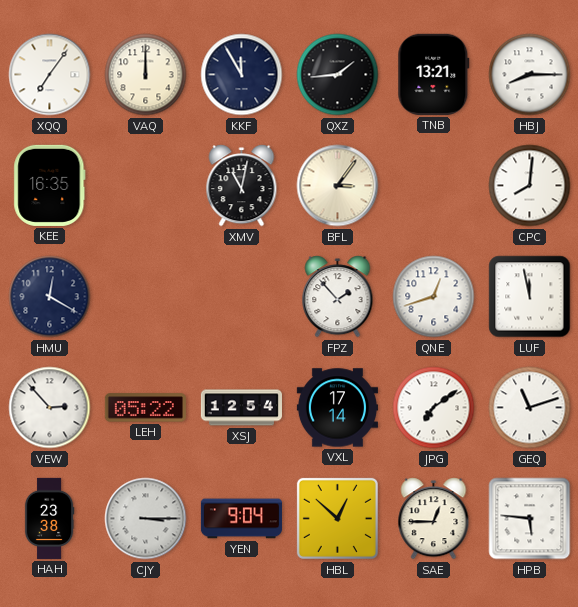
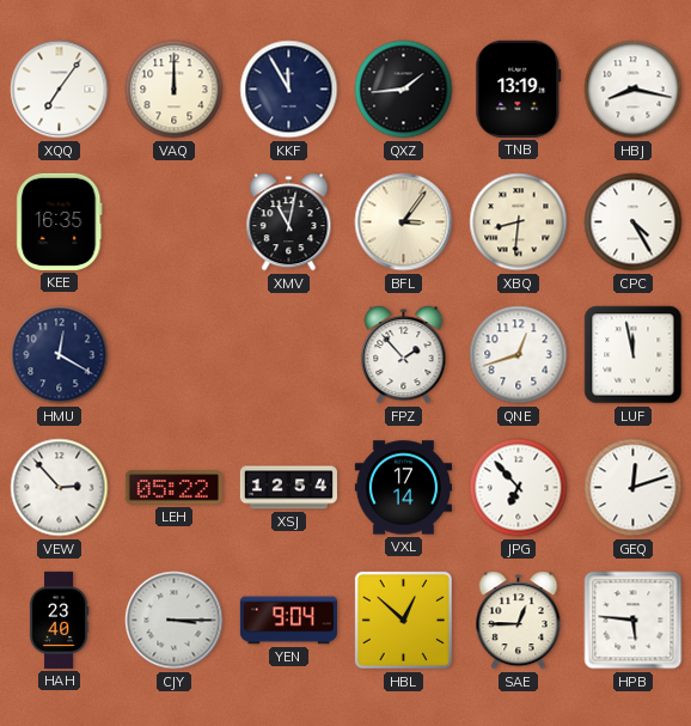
TNB: 13:21 -> 13:19
HBJ: 8:15 -> 8:17
XBQ: none -> 8:31
CPC: 8:01 -> 4:25
JPG: 7:09 -> 6:53
GEQ: 11:12 -> 12:12
HAH: 23:38 -> 23:40
